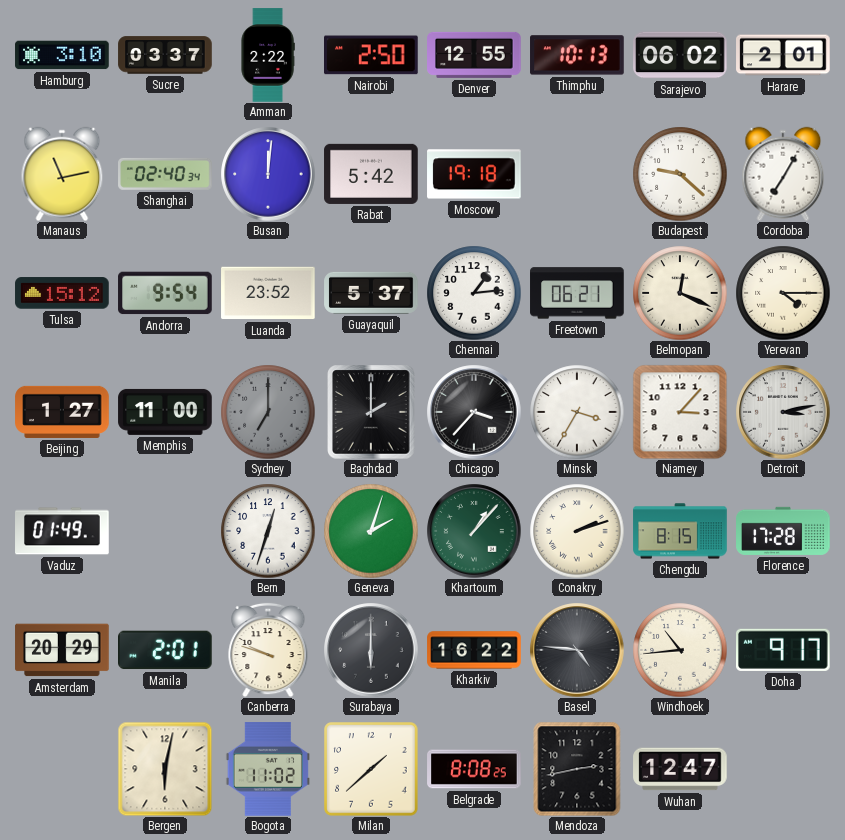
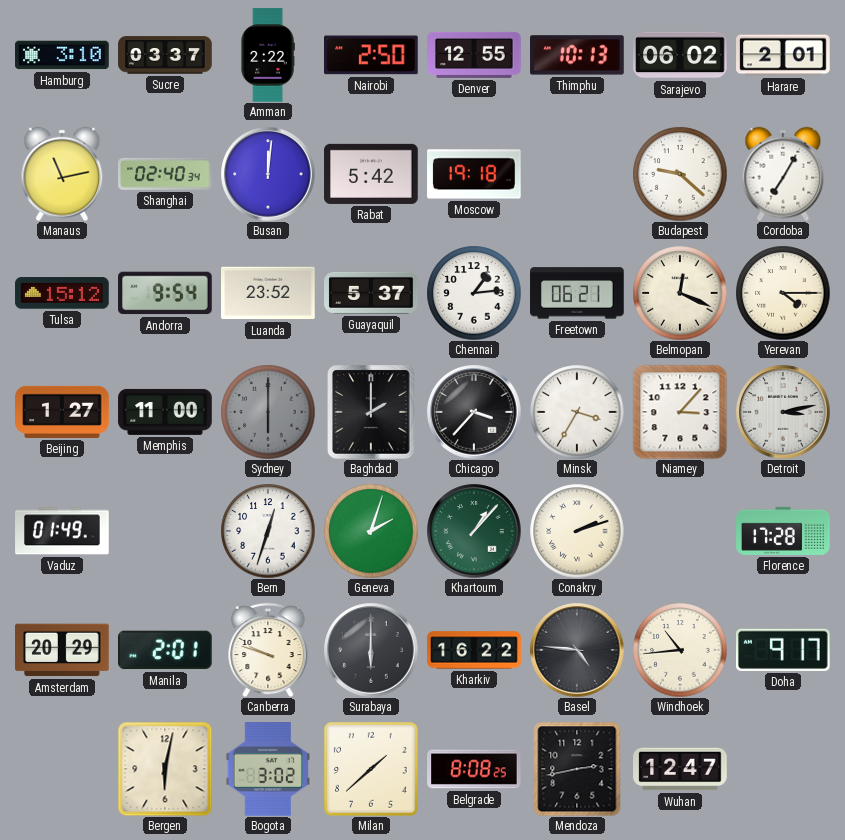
Sydney: 7:00 -> 6:00
Chengdu: 8:15 -> none
Bogota: 11:02 -> 3:02
